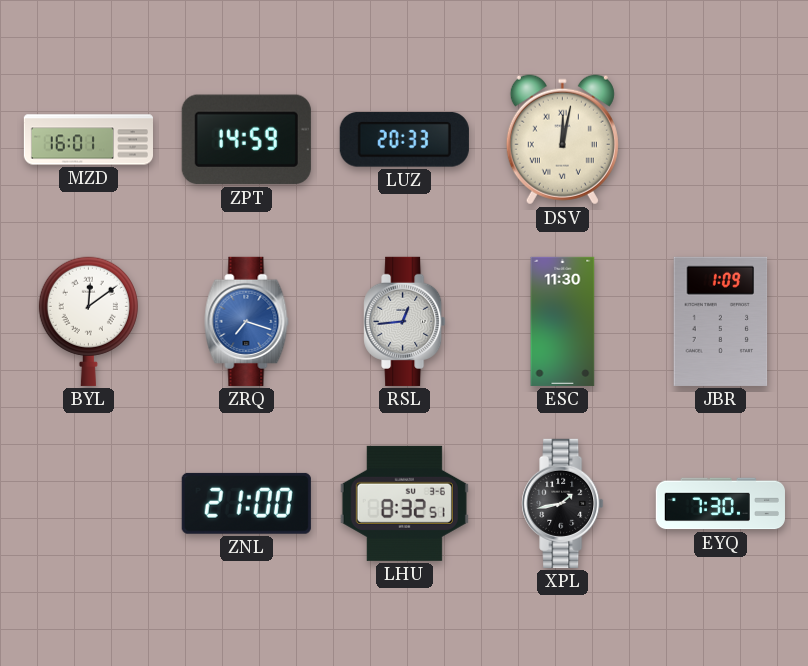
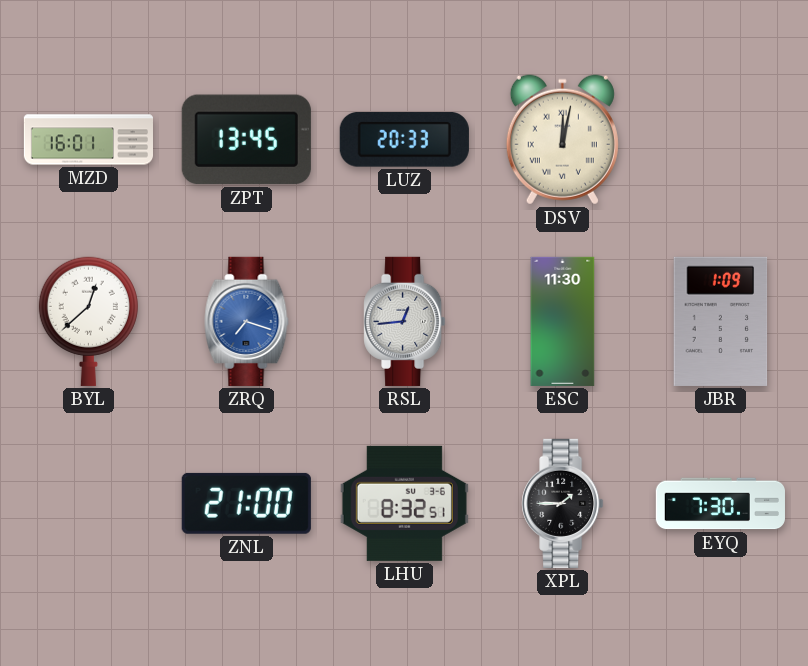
ZPT: 14:59 -> 13:45
BYL: 12:09 -> 12:38
XPL: 1:43 -> 1:45
